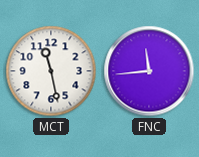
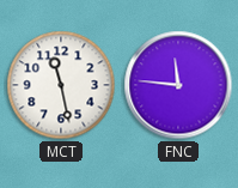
FNC: 11:44 -> 11:46
